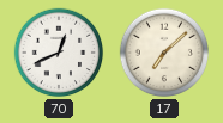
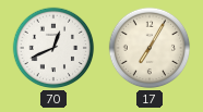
17: 7:08 -> 7:05
